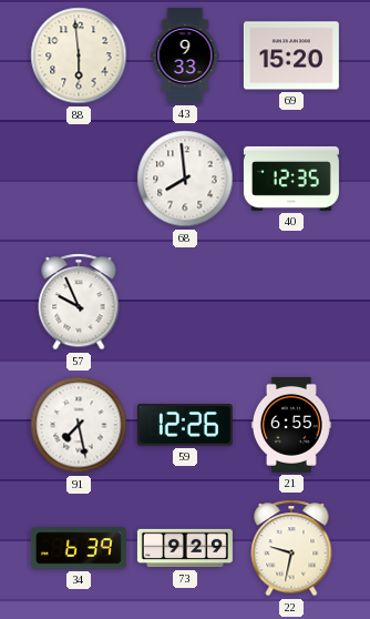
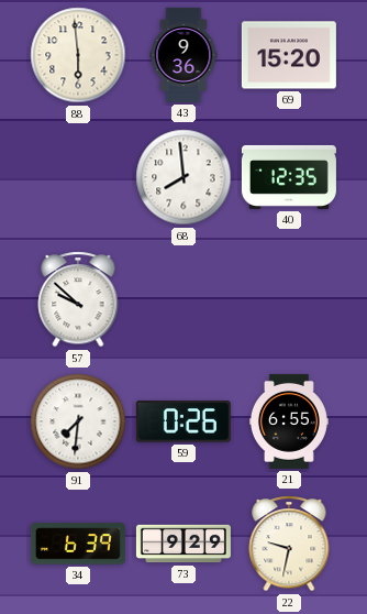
43: 9:33 -> 9:36
57: 9:56 -> 9:52
91: 7:28 -> 7:31
59: 12:26 -> 0:26
